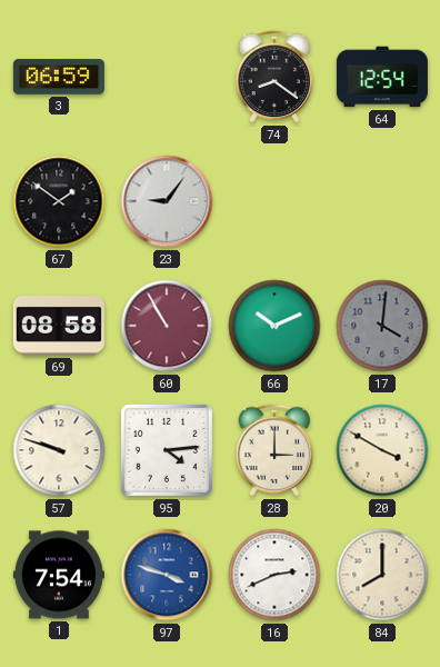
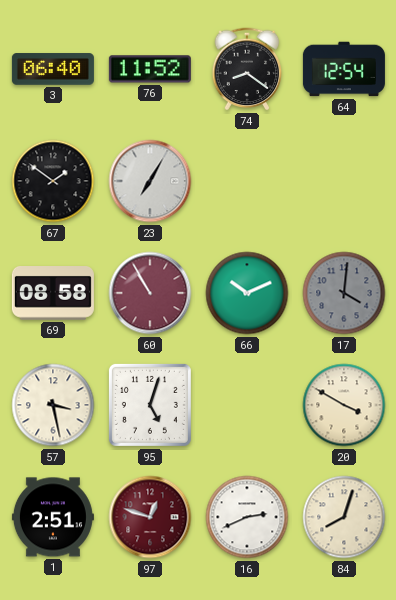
3: 06:59 -> 06:40
76: none -> 11:52
23: 9:06 -> 7:05
57: 9:48 -> 3:28
95: 4:14 -> 5:03
28: 3:00 -> none
1: 7:54 -> 2:51
97: 3:48 -> 12:48
97 dial: blue -> burgundy
84: 8:00 -> 8:03
